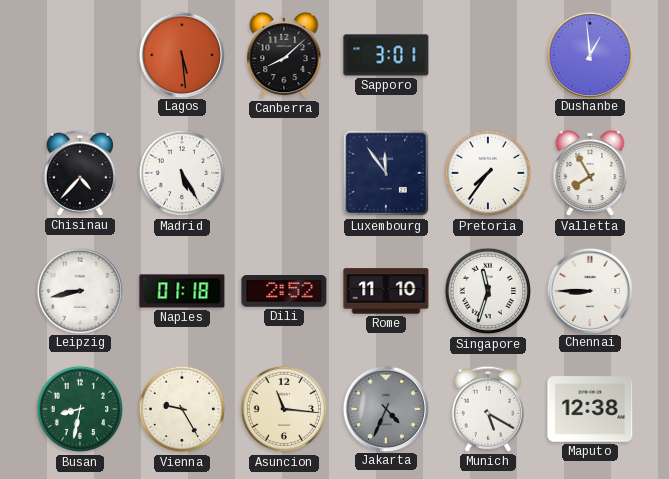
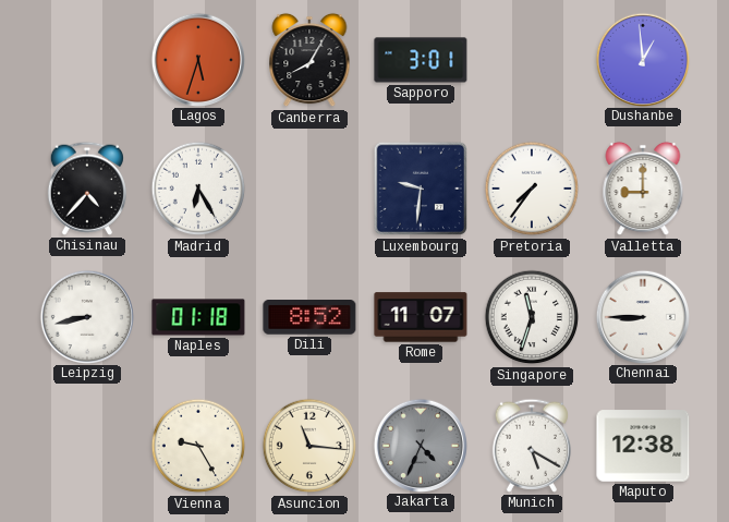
Lagos: 5:29 -> 5:33
Canberra: 8:08 -> 8:05
Madrid: 5:25 -> 6:25
Luxembourg: 11:54 -> 9:31
Valletta: 7:55 -> 9:00
Dili: 2:52 -> 8:52
Rome: 11:10 -> 11:07
Busan: 8:32 -> none
